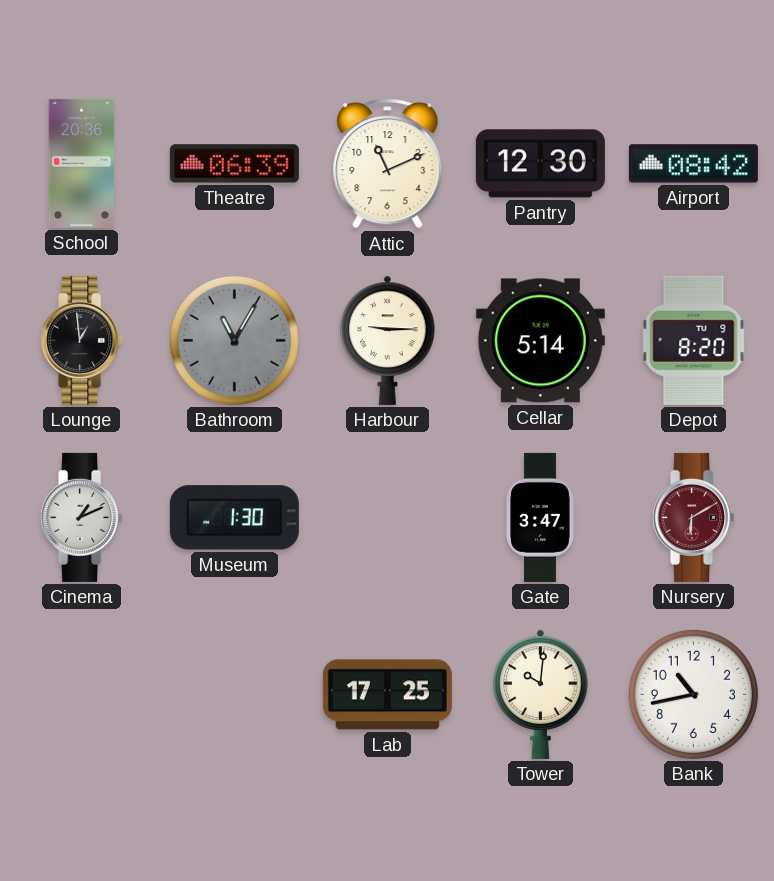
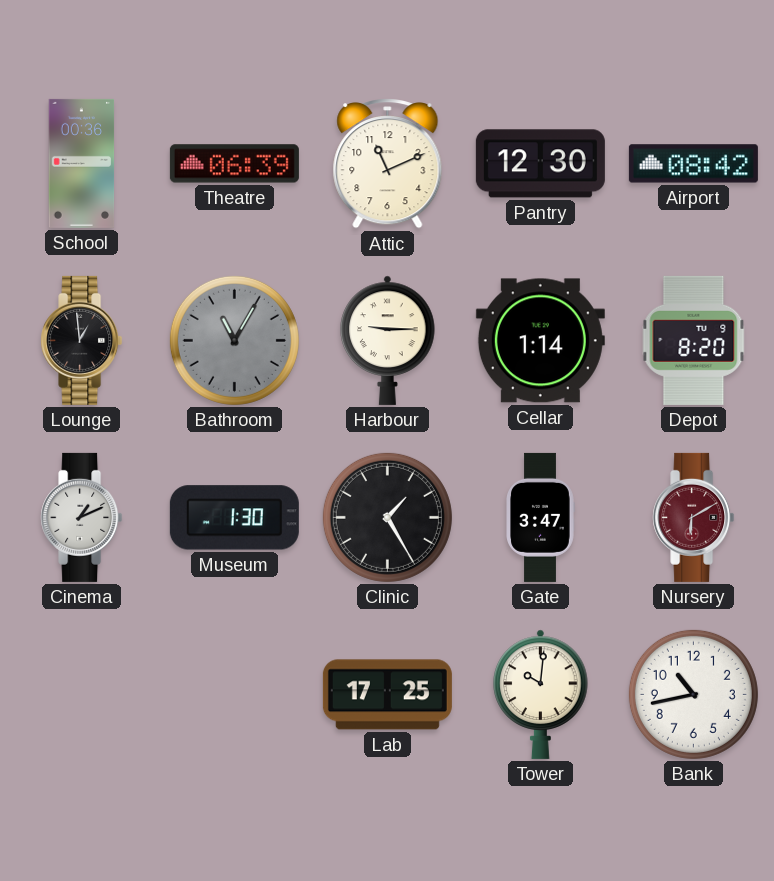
School: 20:36 -> 00:36
Cellar: 5:14 -> 1:14
Clinic: none -> 1:25
